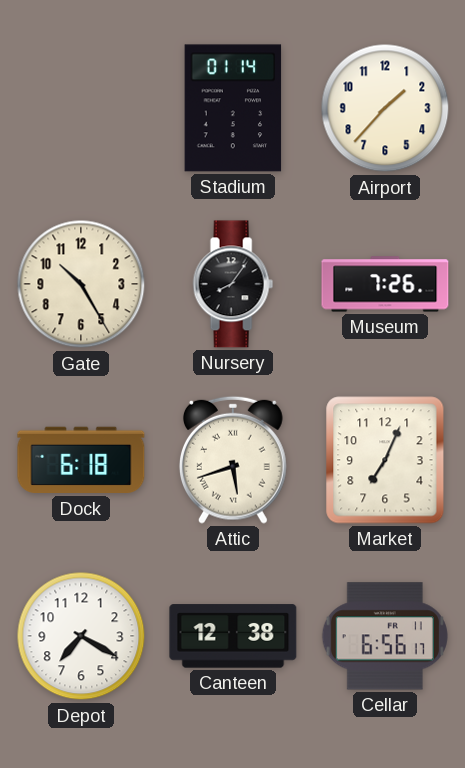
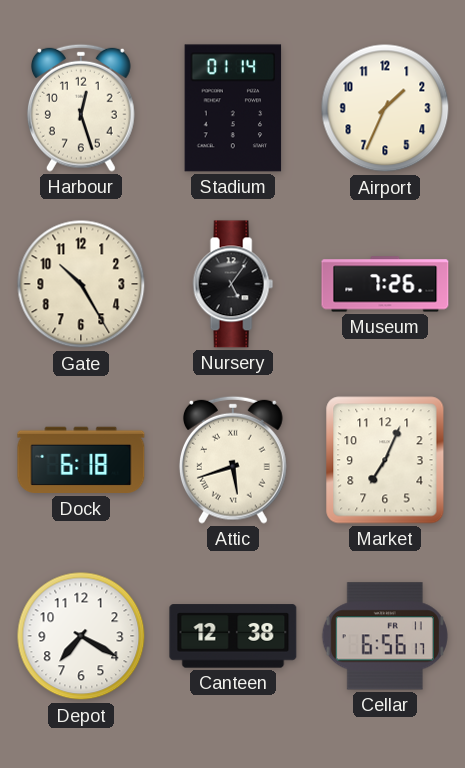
Harbour: none -> 12:27
Airport: 1:37 -> 1:34
Nursery: 8:06 -> 5:06
